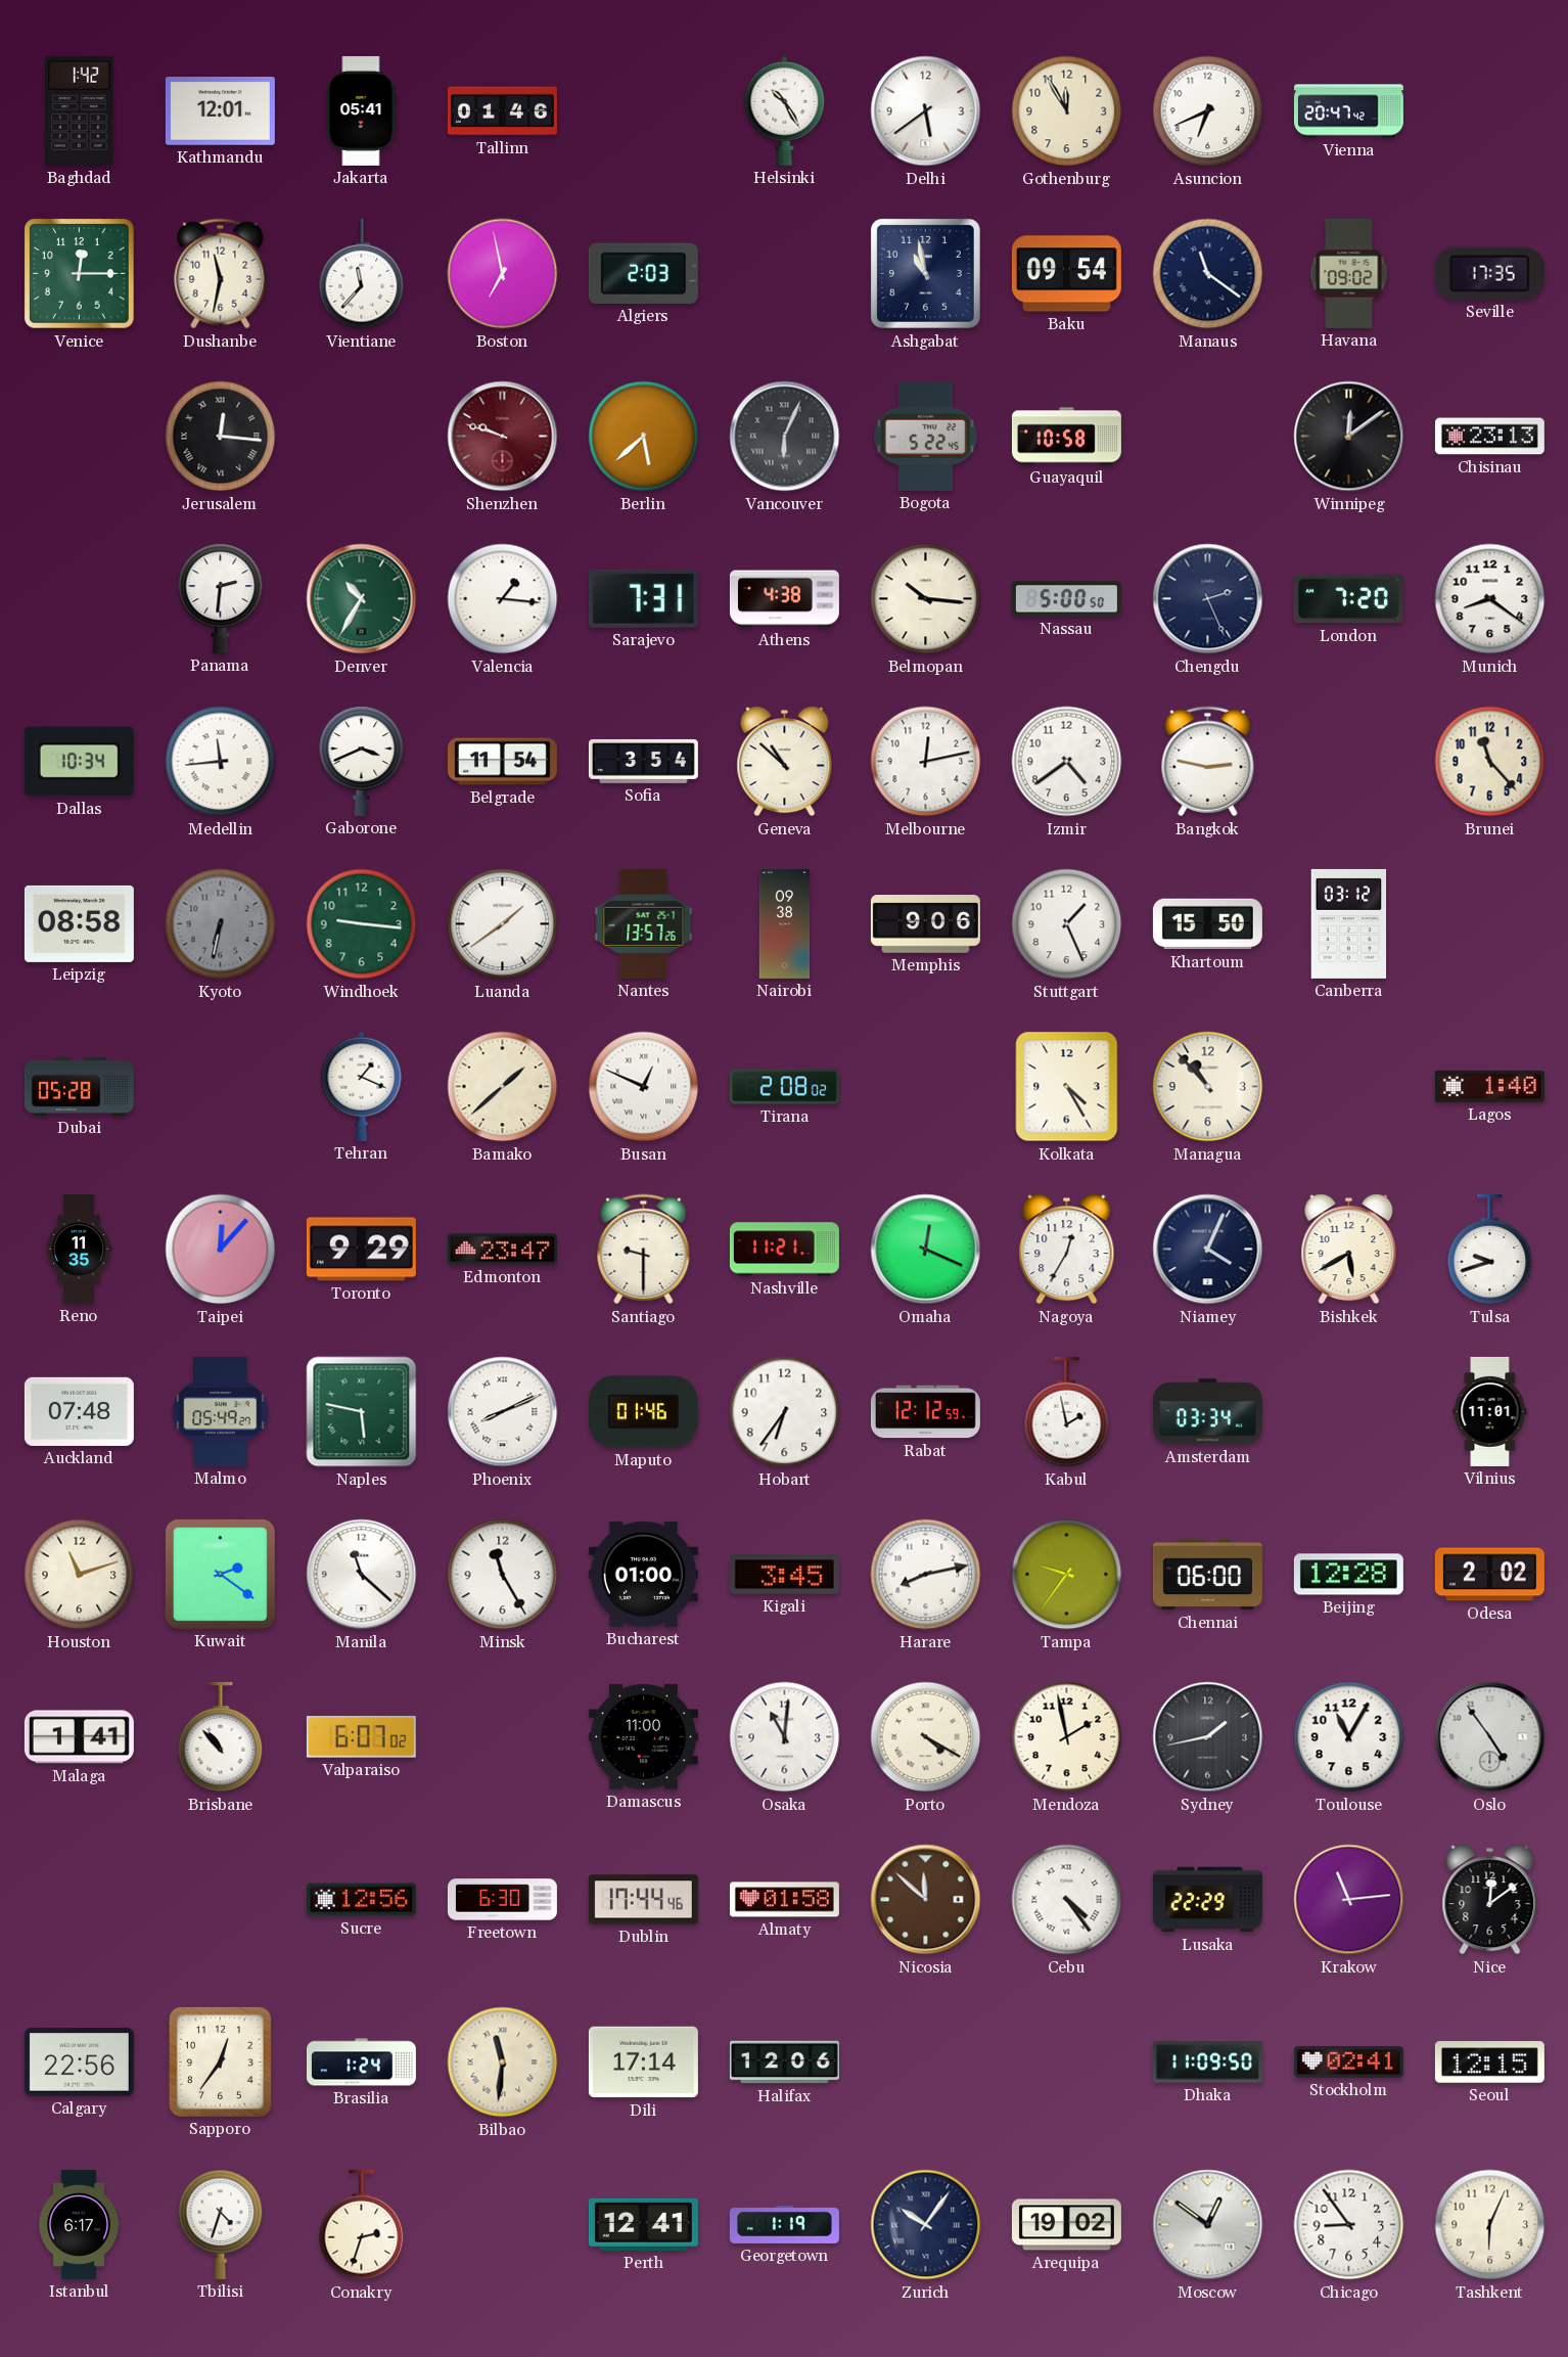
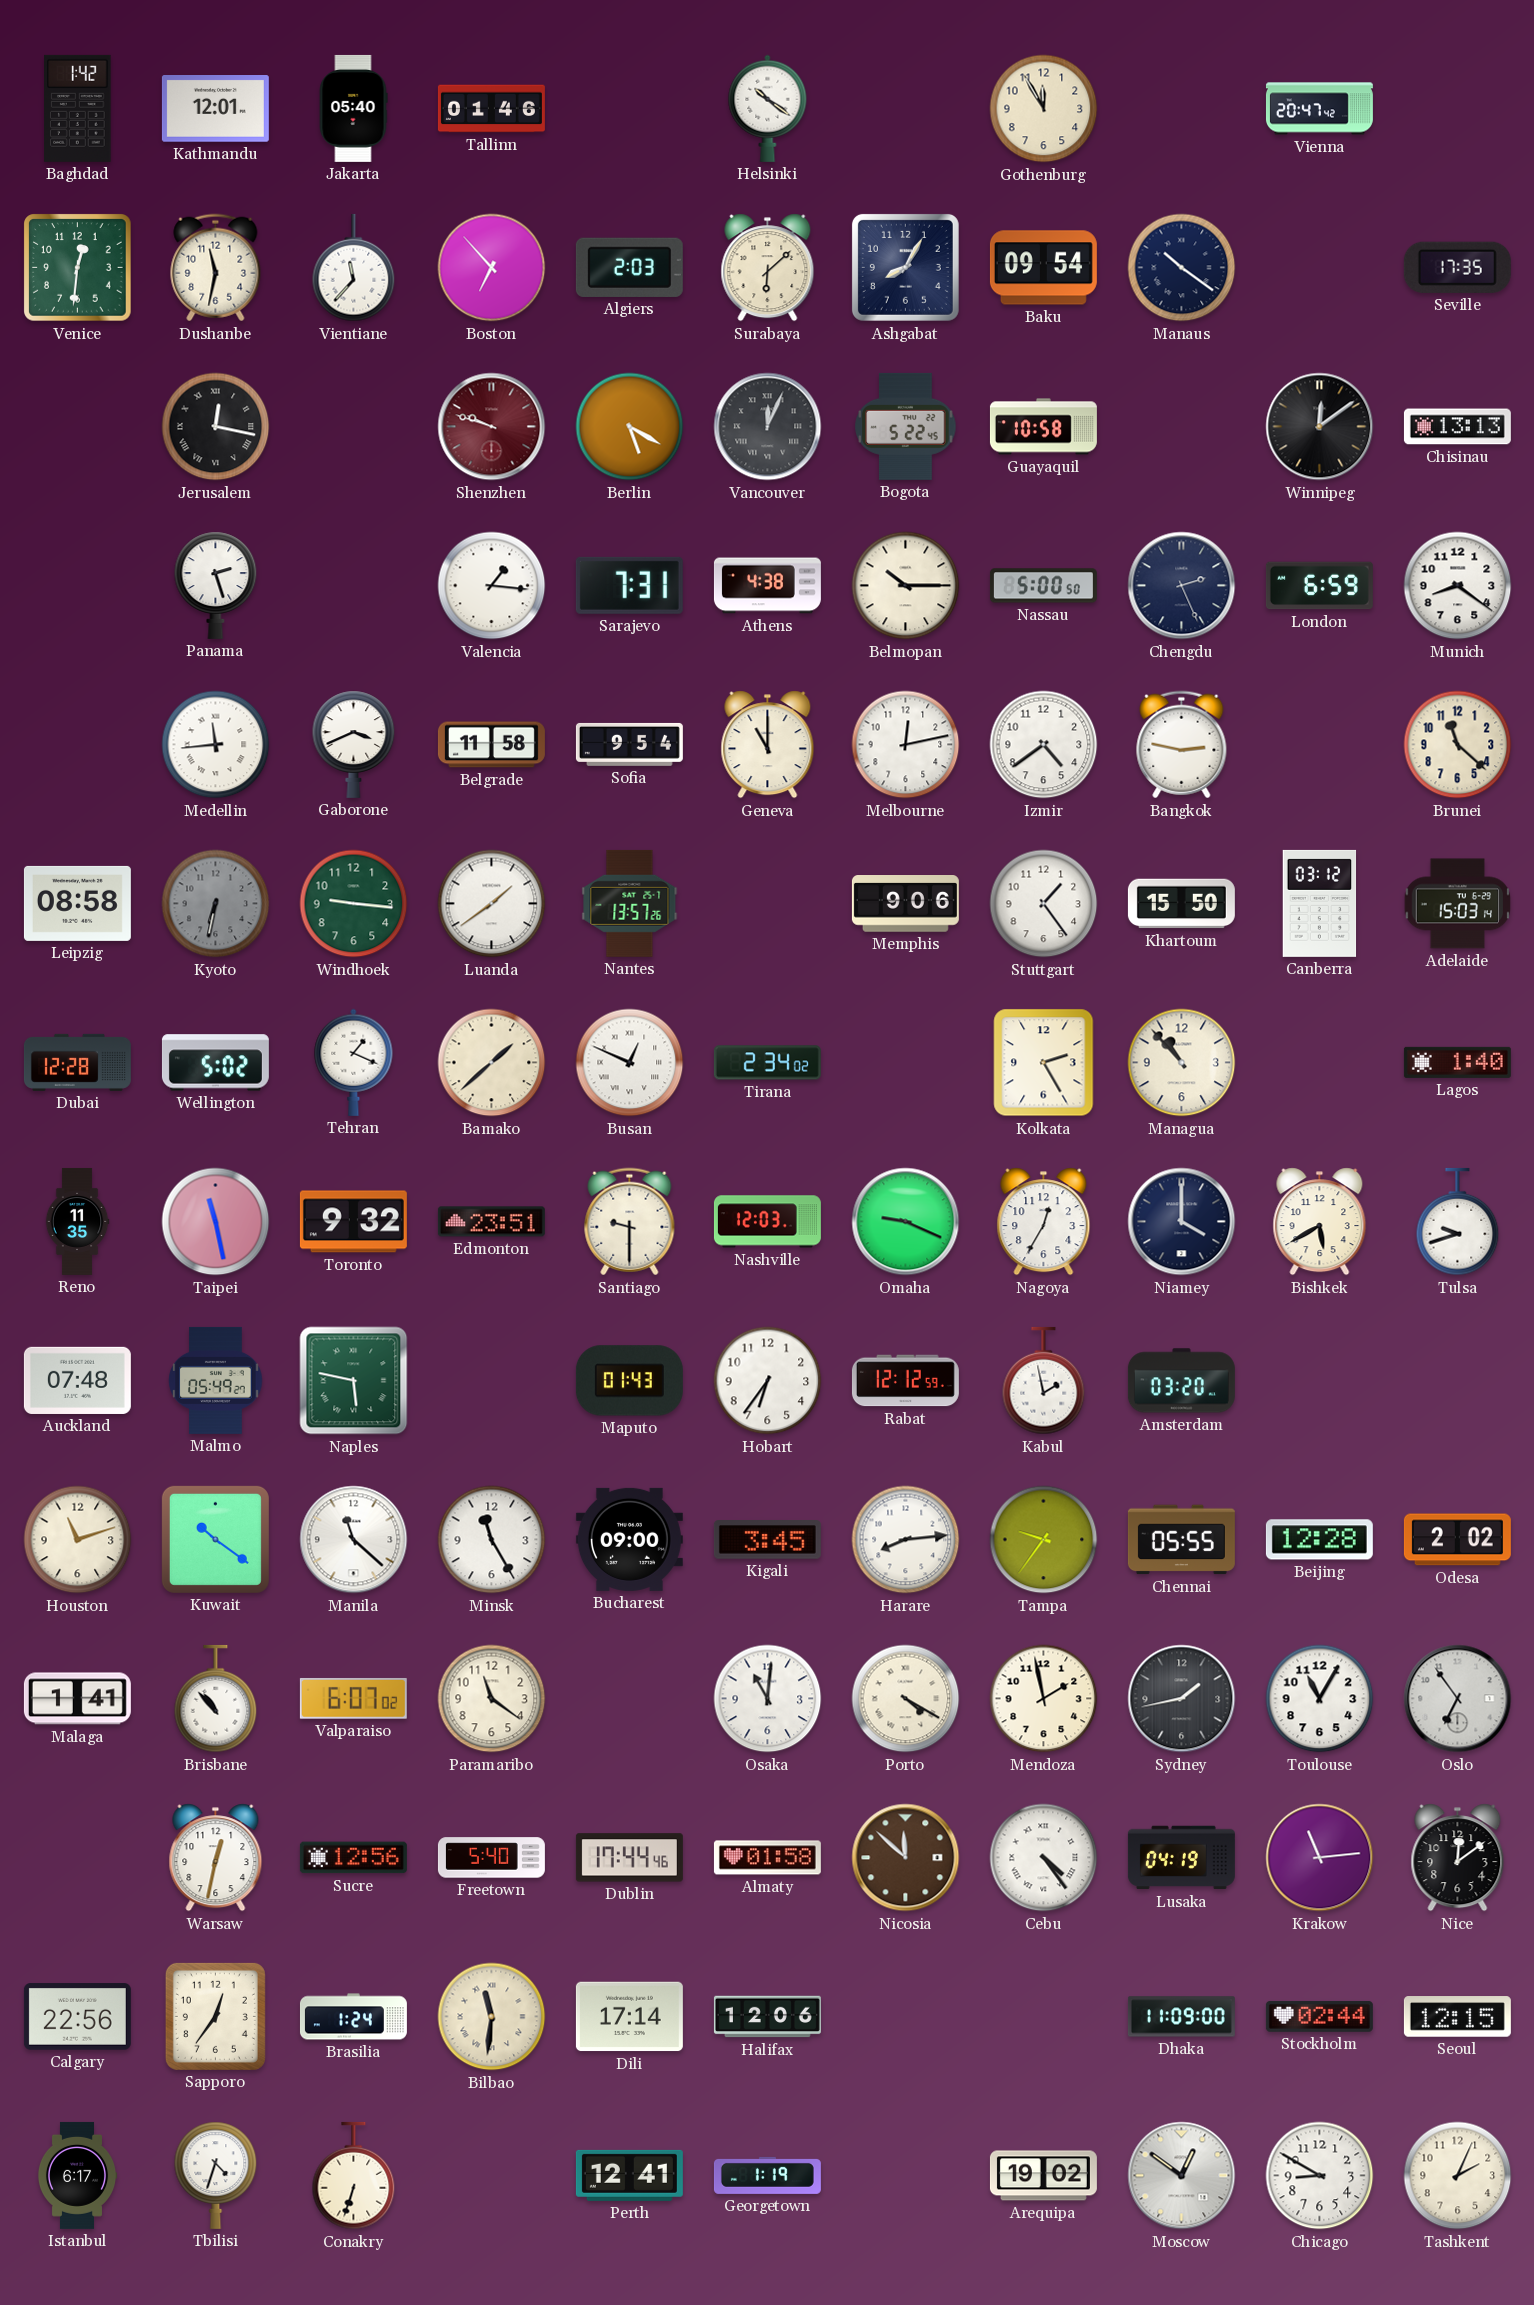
Jakarta: 05:41 -> 05:40
Helsinki: 10:25 -> 10:21
Delhi: 5:39 -> none
Asuncion: 6:41 -> none
Venice: 12:15 -> 12:31
Boston: 6:58 -> 6:53
Surabaya: none -> 6:08
Ashgabat: 10:58 -> 8:05
Manaus: 11:21 -> 10:21
Havana: 09:02 -> none
Jerusalem: 12:16 -> 12:17
Berlin: 5:38 -> 5:20
Vancouver: 6:04 -> 12:04
Chisinau: 23:13 -> 13:13
Panama: 2:31 -> 2:27
Denver: 10:35 -> none
Belmopan: 10:16 -> 10:15
London: 7:20 -> 6:59
Dallas: 10:34 -> none
Belgrade: 11:54 -> 11:58
Sofia: 3:54 -> 9:54
Geneva: 10:52 -> 11:00
Brunei: 11:23 -> 11:22
Nairobi: 09:38 -> none
Stuttgart: 1:26 -> 1:24
Adelaide: none -> 15:03
Dubai: 05:28 -> 12:28
Wellington: none -> 5:02
Tirana: 2:08 -> 2:34
Kolkata: 4:25 -> 2:25
Taipei: 12:07 -> 11:28
Toronto: 9:29 -> 9:32
Edmonton: 23:47 -> 23:51
Nashville: 11:21 -> 12:03
Omaha: 12:19 -> 9:19
Niamey: 4:04 -> 4:00
Phoenix: 8:11 -> none
Maputo: 01:46 -> 01:43
Amsterdam: 03:34 -> 03:20
Vilnius: 11:01 -> none
Kuwait: 2:21 -> 10:21
Bucharest: 01:00 -> 09:00
Harare: 8:13 -> 8:14
Chennai: 06:00 -> 05:55
Paramaribo: none -> 11:21
Damascus: 11:00 -> none
Oslo: 4:54 -> 6:54
Warsaw: none -> 12:32
Freetown: 6:30 -> 5:40
Lusaka: 22:29 -> 04:19
Dhaka: 11:09:50 -> 11:09:00
Stockholm: 02:41 -> 02:44
Conakry: 2:33 -> 6:33
Zurich: 10:06 -> none
Chicago: 8:54 -> 8:50
Tashkent: 6:04 -> 2:04
